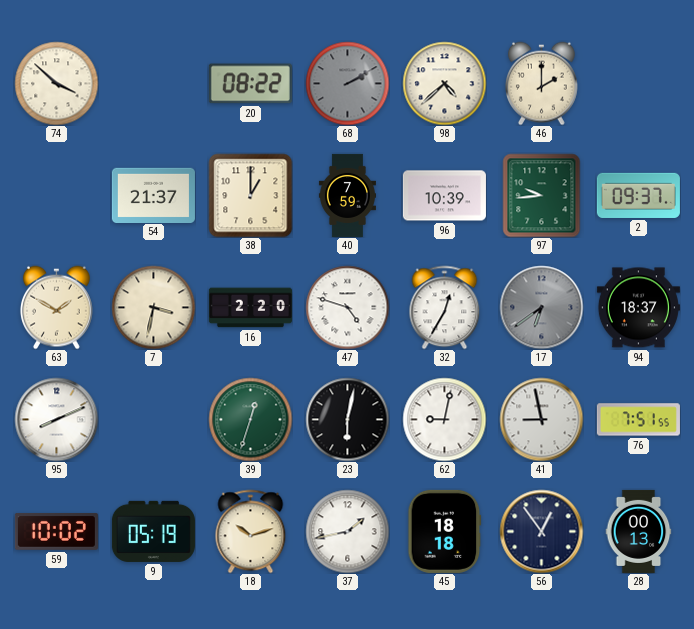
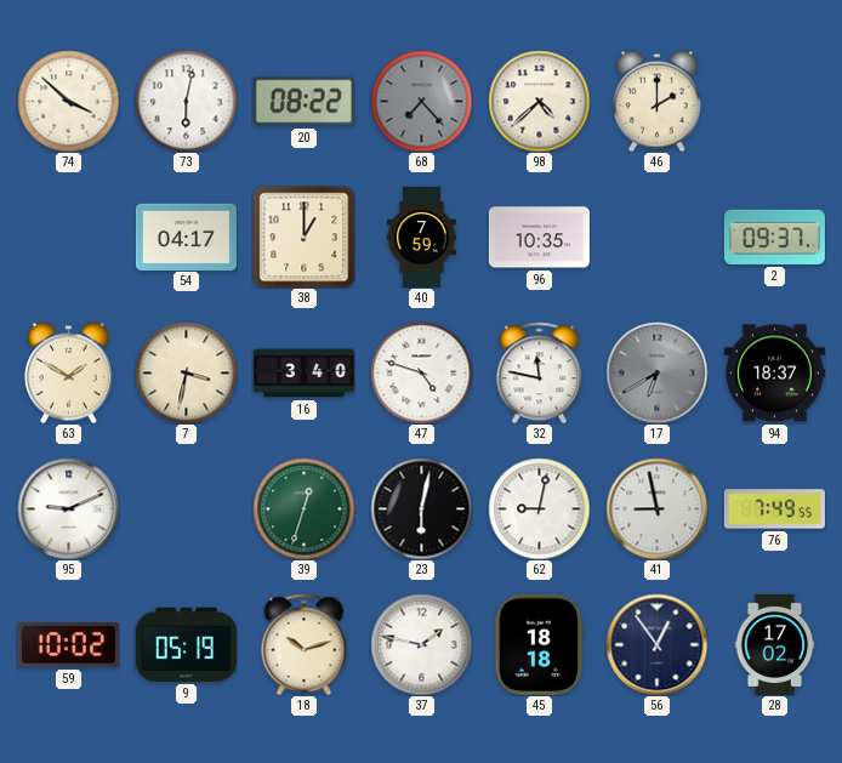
73: none -> 6:02
68: 2:10 -> 7:23
54: 21:37 -> 04:17
96: 10:39 -> 10:35
97: 9:44 -> none
16: 2:20 -> 3:40
32: 12:35 -> 11:47
17: 6:39 -> 6:40
95: 8:11 -> 9:11
76: 7:51 -> 7:49
37: 1:43 -> 1:47
28: 00:13 -> 17:02
